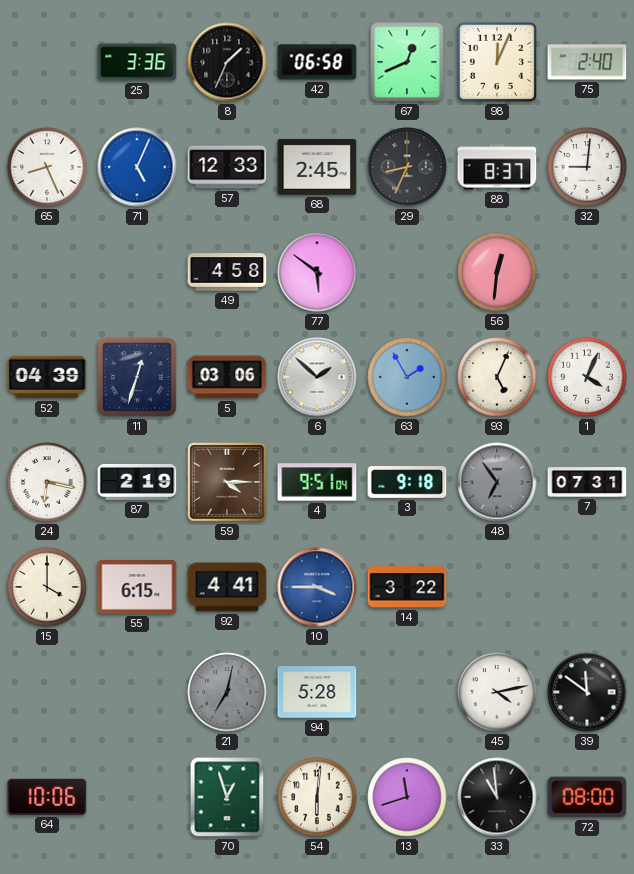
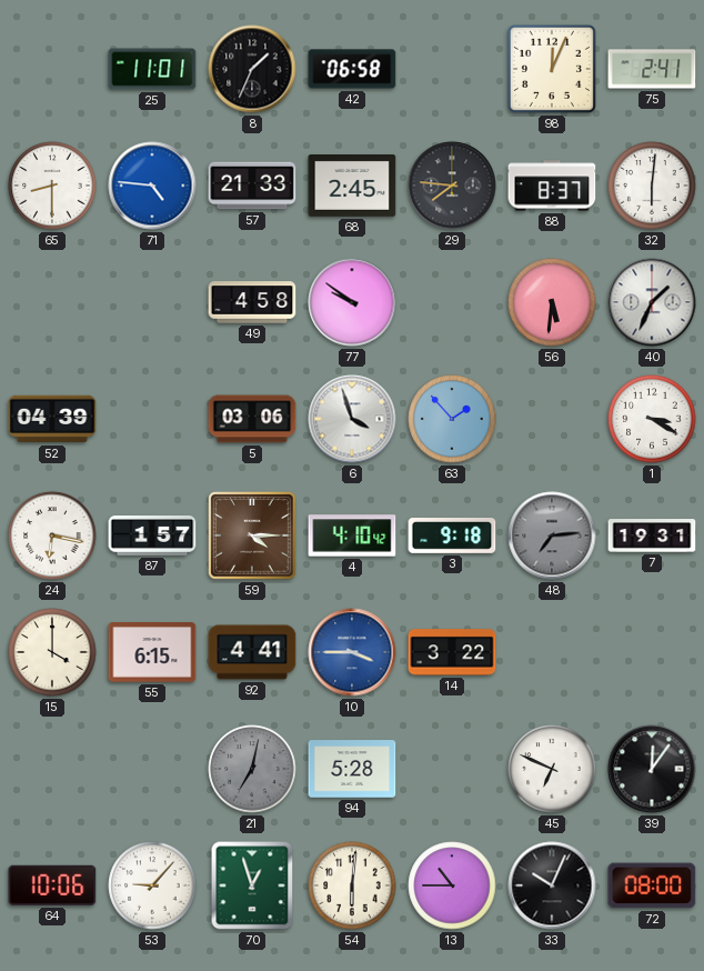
25: 3:36 -> 11:01
67: 12:41 -> none
75: 2:40 -> 2:41
65: 8:26 -> 8:30
71: 5:04 -> 4:46
57: 12:33 -> 21:33
29: 8:34 -> 7:46
32: 9:01 -> 6:01
77: 5:51 -> 9:51
56: 12:31 -> 5:31
40: none -> 1:34
11: 12:33 -> none
6: 1:52 -> 3:57
63: 1:55 -> 1:53
93: 5:04 -> none
1: 4:04 -> 3:20
87: 2:19 -> 1:57
4: 9:51 -> 4:10
48: 6:54 -> 7:14
7: 07:31 -> 19:31
45: 4:13 -> 6:49
39: 11:51 -> 12:06
53: none -> 9:07
13: 11:42 -> 10:45
33: 10:59 -> 10:04
